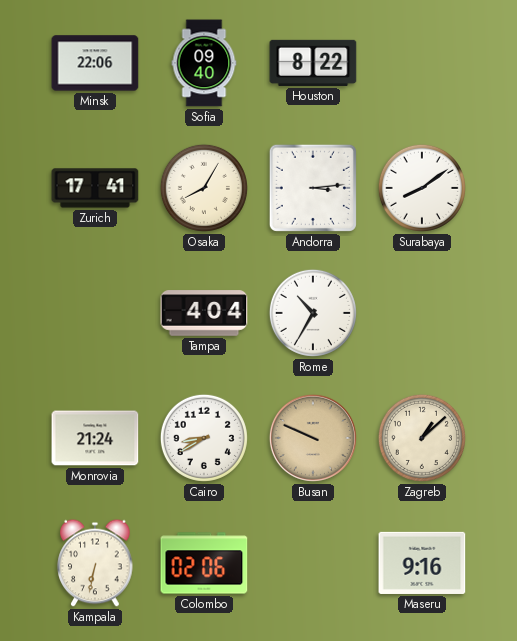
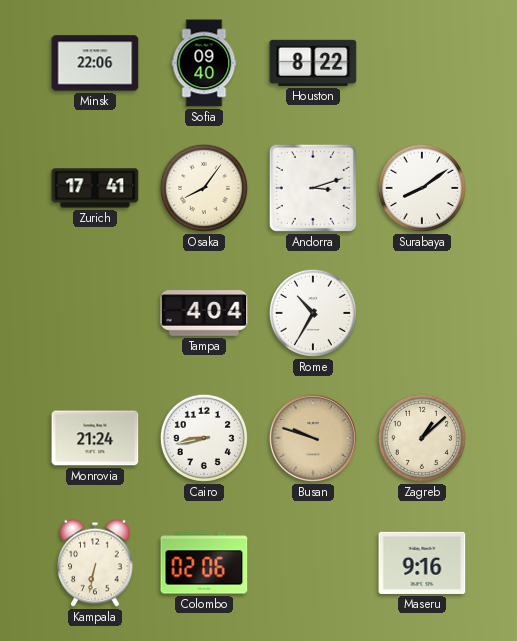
Osaka: 8:05 -> 8:06
Andorra: 3:14 -> 3:12
Cairo: 8:40 -> 8:43
Busan: 9:49 -> 9:48
